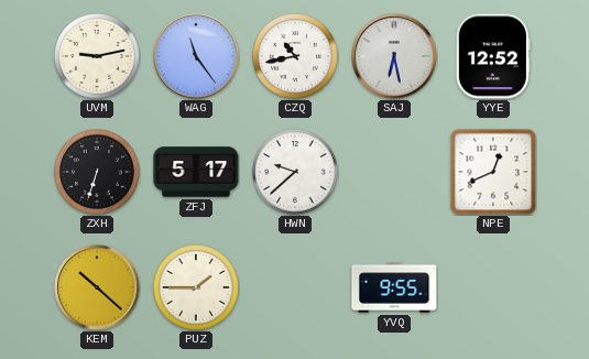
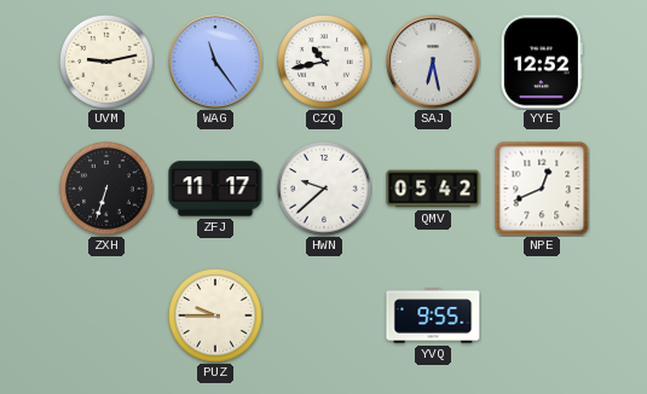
ZFJ: 5:17 -> 11:17
QMV: none -> 05:42
KEM: 10:22 -> none
PUZ: 1:45 -> 9:45
